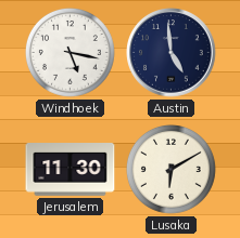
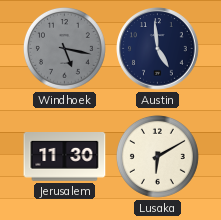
Windhoek dial: white -> grey
